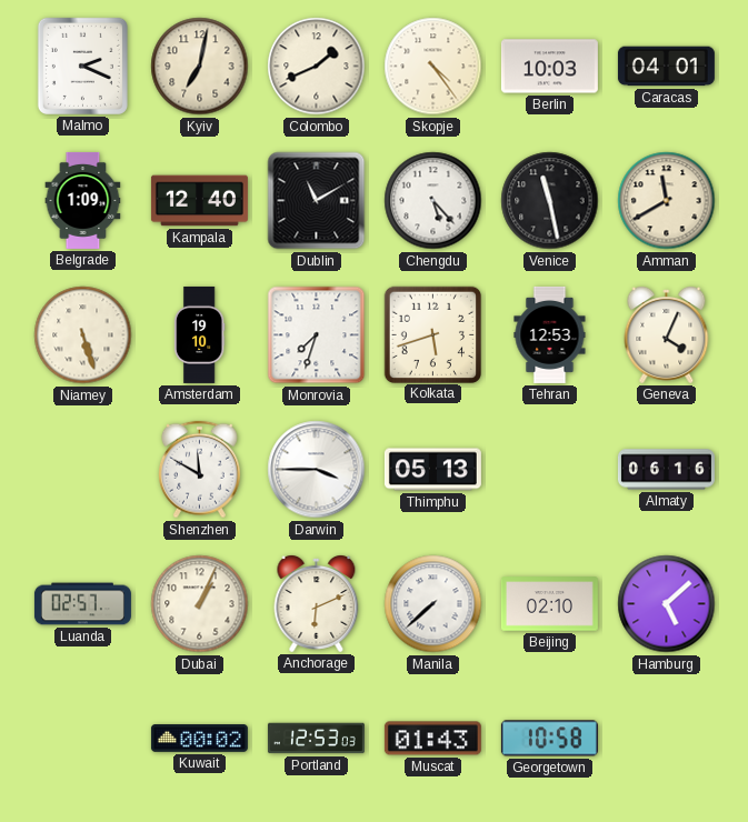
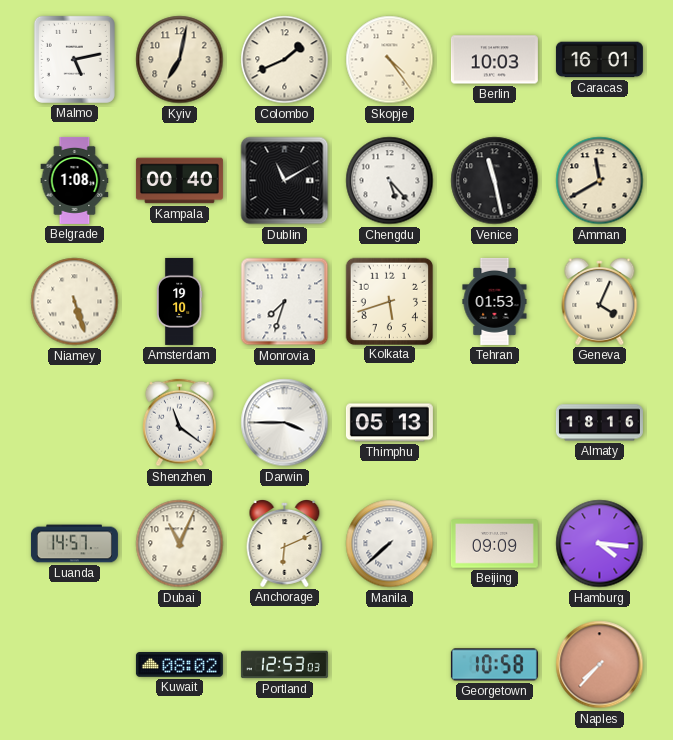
Malmo: 2:19 -> 5:13
Caracas: 04:01 -> 16:01
Belgrade: 1:09 -> 1:08
Kampala: 12:40 -> 00:40
Tehran: 12:53 -> 01:53
Shenzhen: 11:50 -> 11:21
Almaty: 06:16 -> 18:16
Luanda: 02:57 -> 14:57
Dubai: 1:04 -> 11:04
Beijing: 02:10 -> 09:09
Hamburg: 5:08 -> 4:16
Kuwait: 00:02 -> 08:02
Muscat: 01:43 -> none
Naples: none -> 7:37
